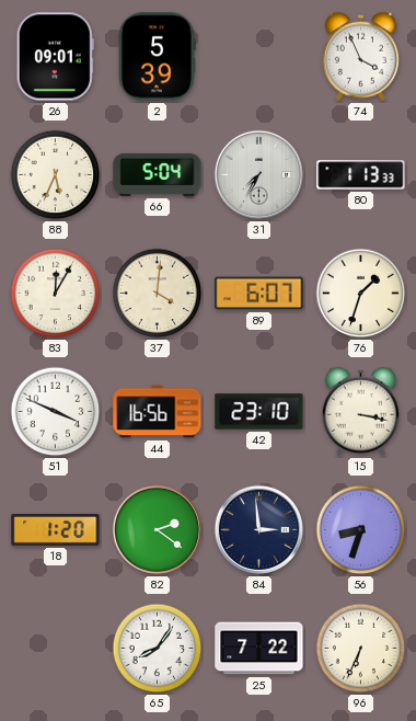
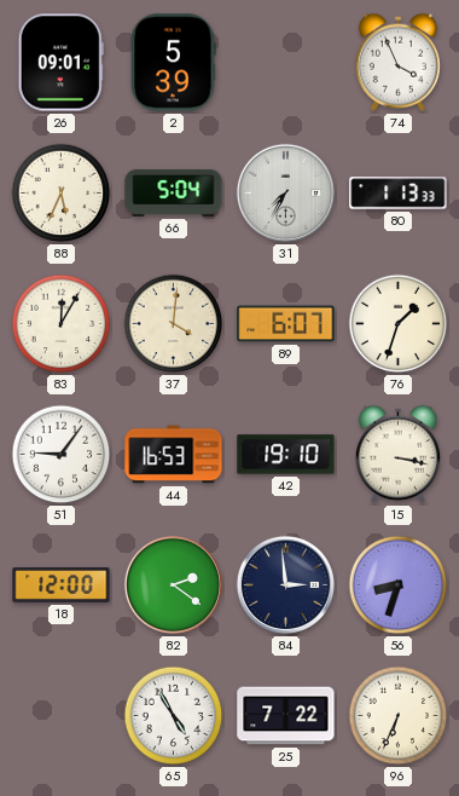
51: 3:49 -> 9:06
44: 16:56 -> 16:53
42: 23:10 -> 19:10
18: 1:20 -> 12:00
65: 8:06 -> 4:55
